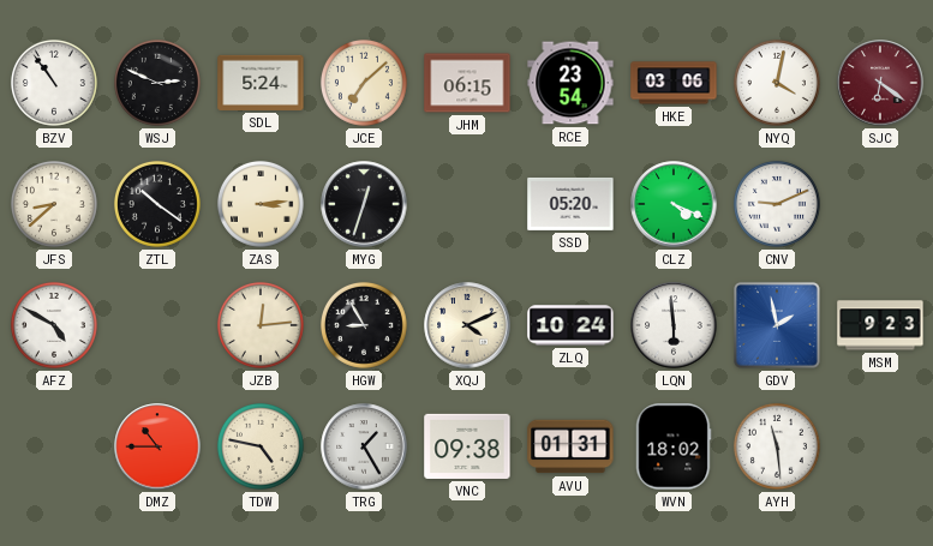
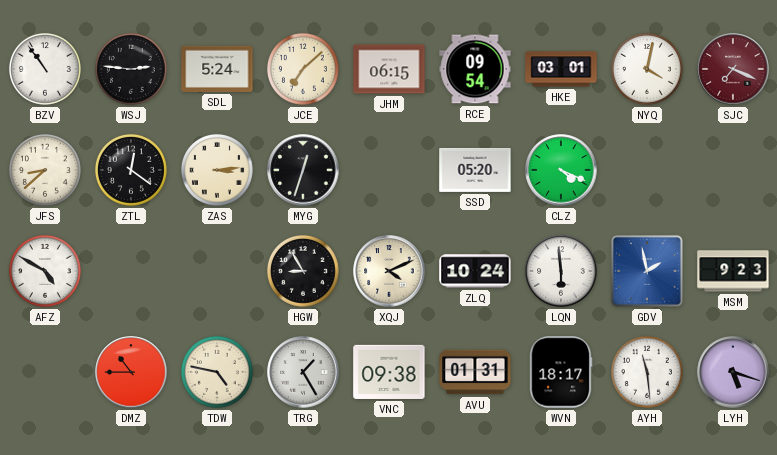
WSJ: 2:49 -> 2:46
RCE: 23:54 -> 09:54
HKE: 03:06 -> 03:01
SJC: 6:21 -> 7:19
ZTL: 10:21 -> 12:21
CNV: 9:11 -> none
JZB: 12:14 -> none
WVN: 18:02 -> 18:17
LYH: none -> 5:18
